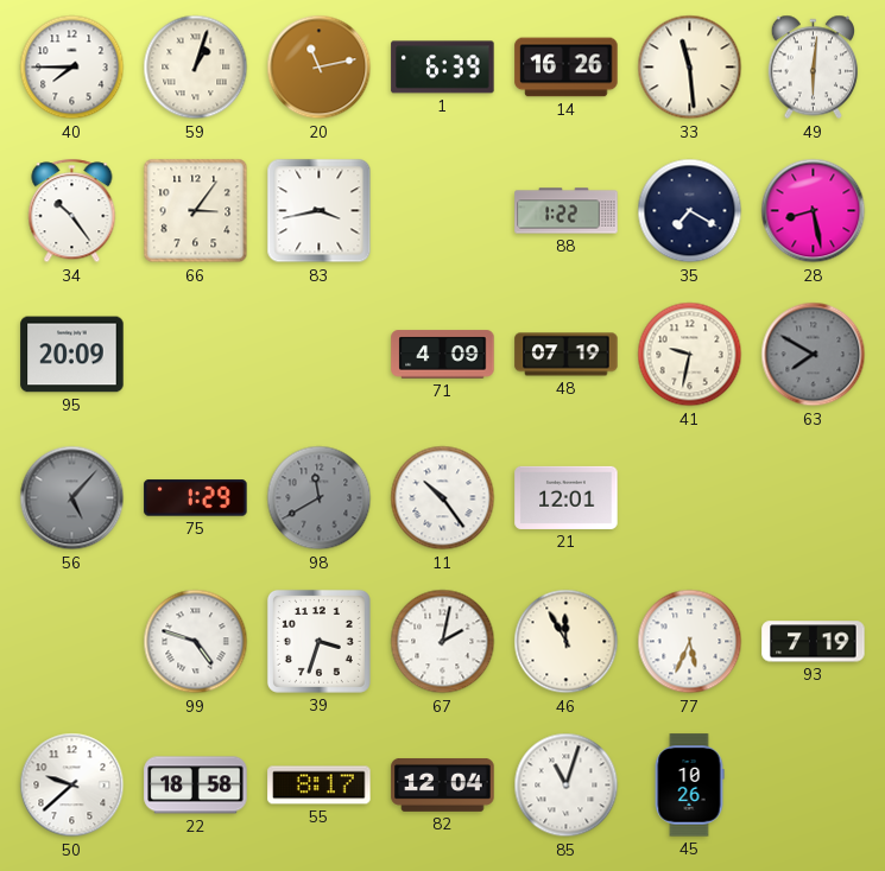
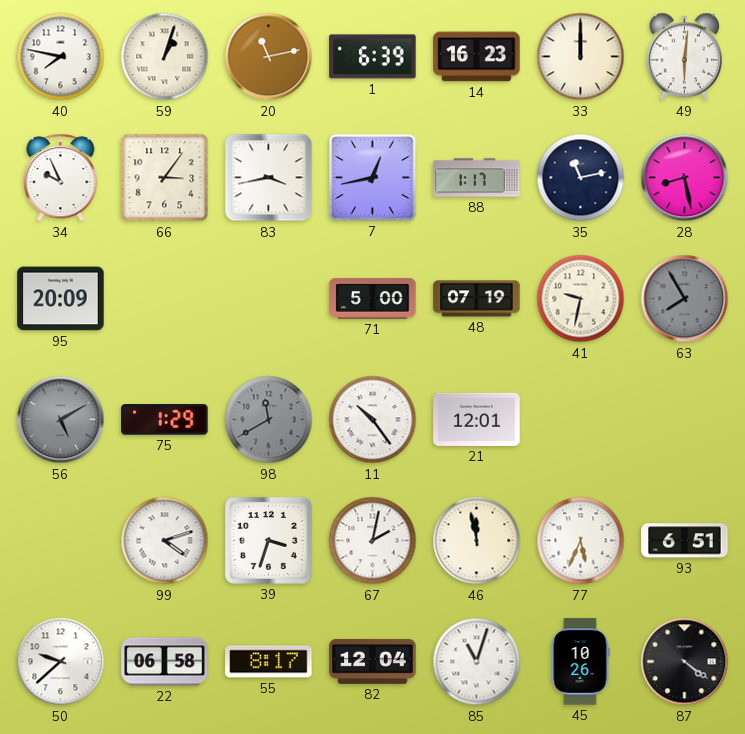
40: 7:45 -> 7:47
14: 16:26 -> 16:23
33: 11:29 -> 12:00
34: 10:24 -> 9:56
7: none -> 12:43
88: 1:22 -> 1:17
35: 7:20 -> 11:13
71: 4:09 -> 5:00
63: 7:50 -> 7:55
56: 5:07 -> 5:10
99: 4:48 -> 4:12
46: 11:55 -> 11:58
93: 7:19 -> 6:51
22: 18:58 -> 06:58
87: none -> 4:21
